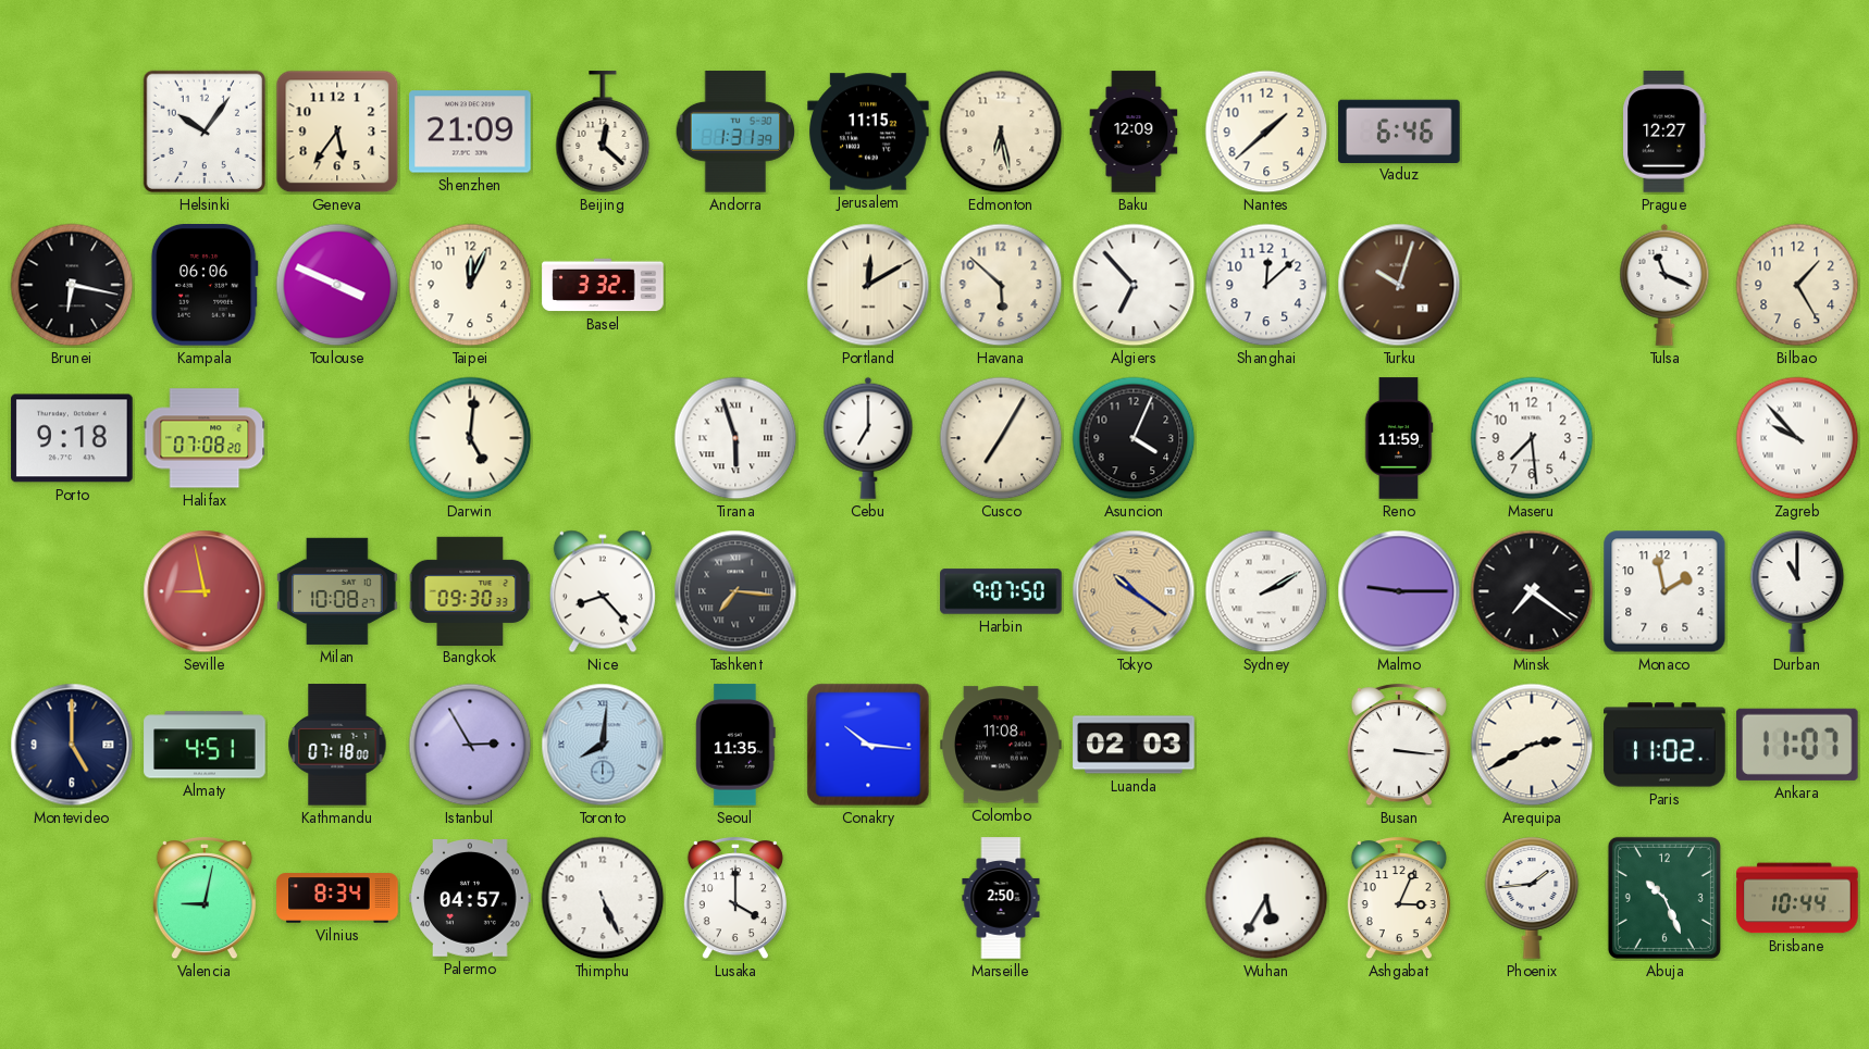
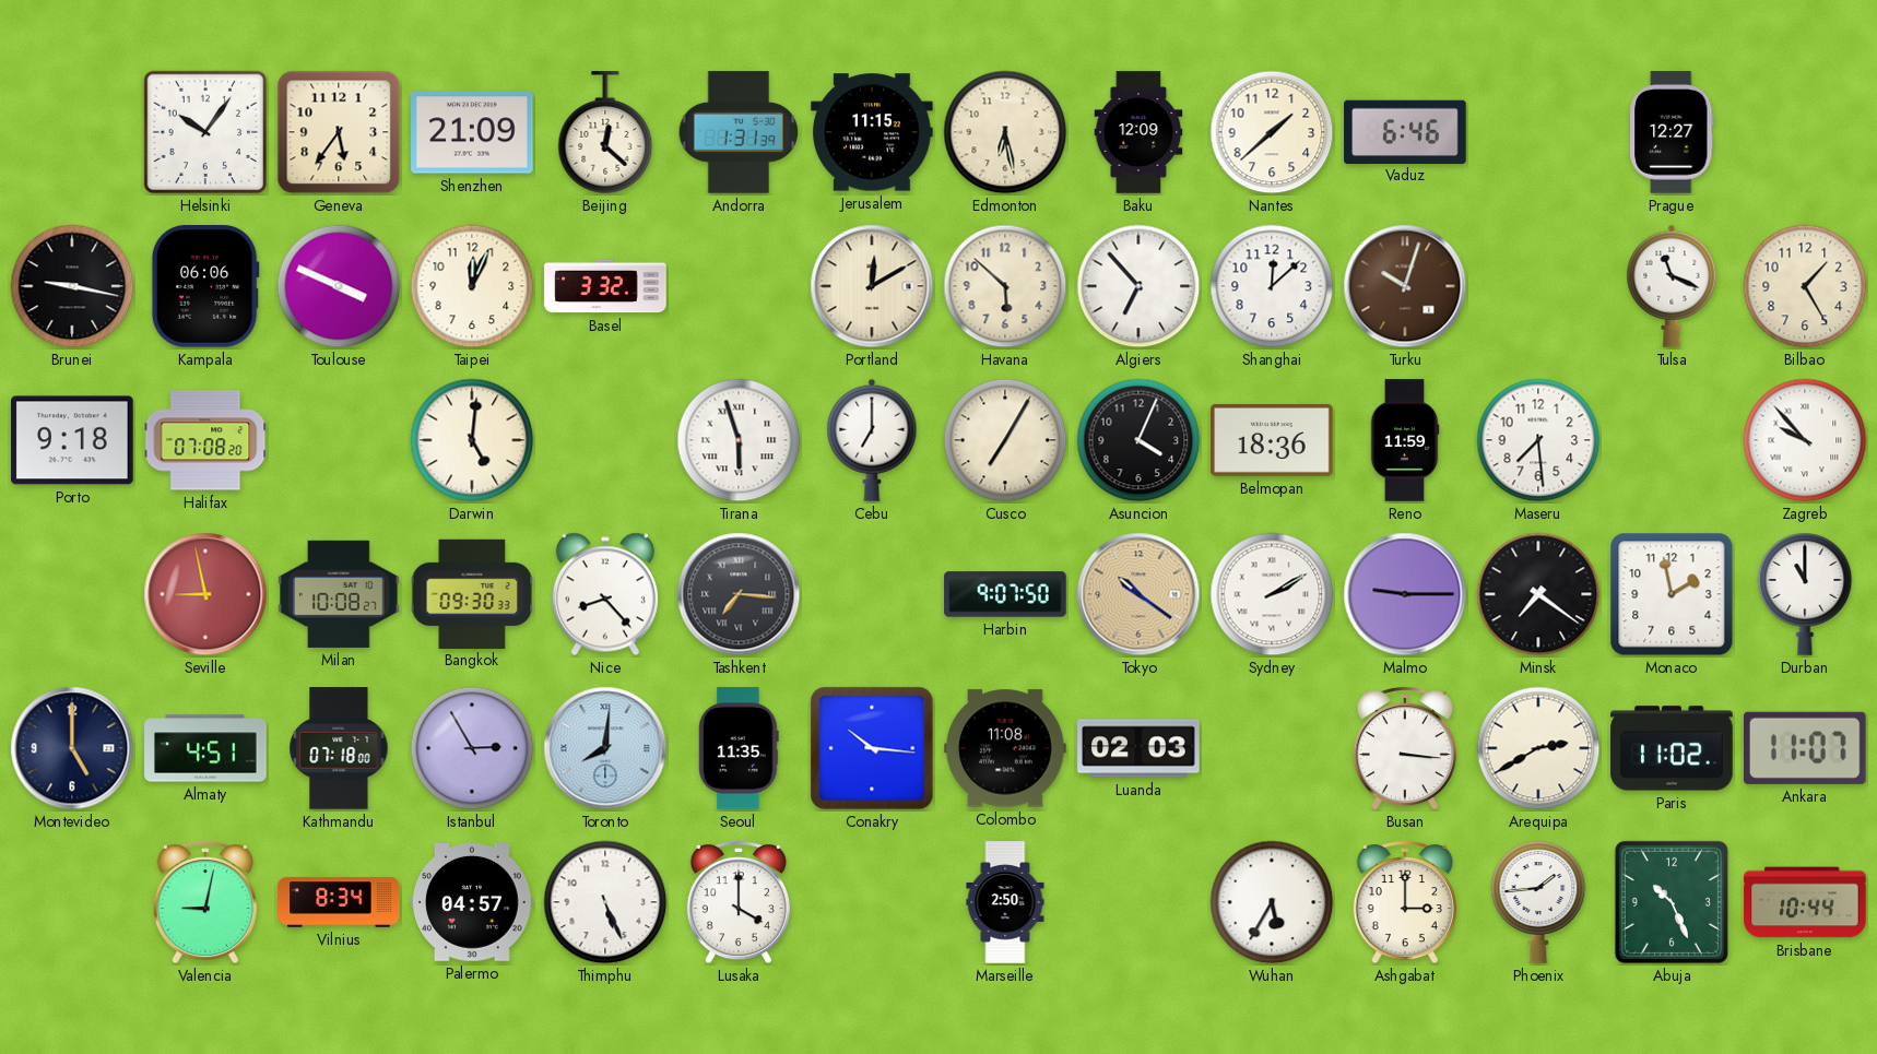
Brunei: 6:17 -> 9:17
Belmopan: none -> 18:36
Ashgabat: 3:04 -> 3:00
